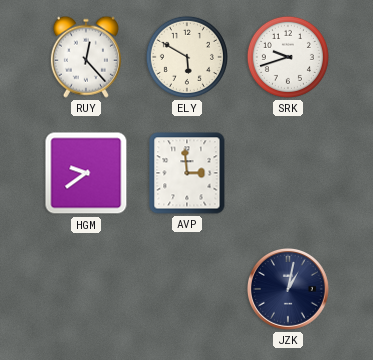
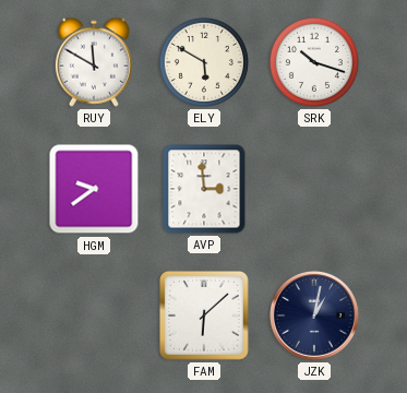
RUY: 12:23 -> 11:50
SRK: 9:42 -> 10:18
FAM: none -> 6:08
